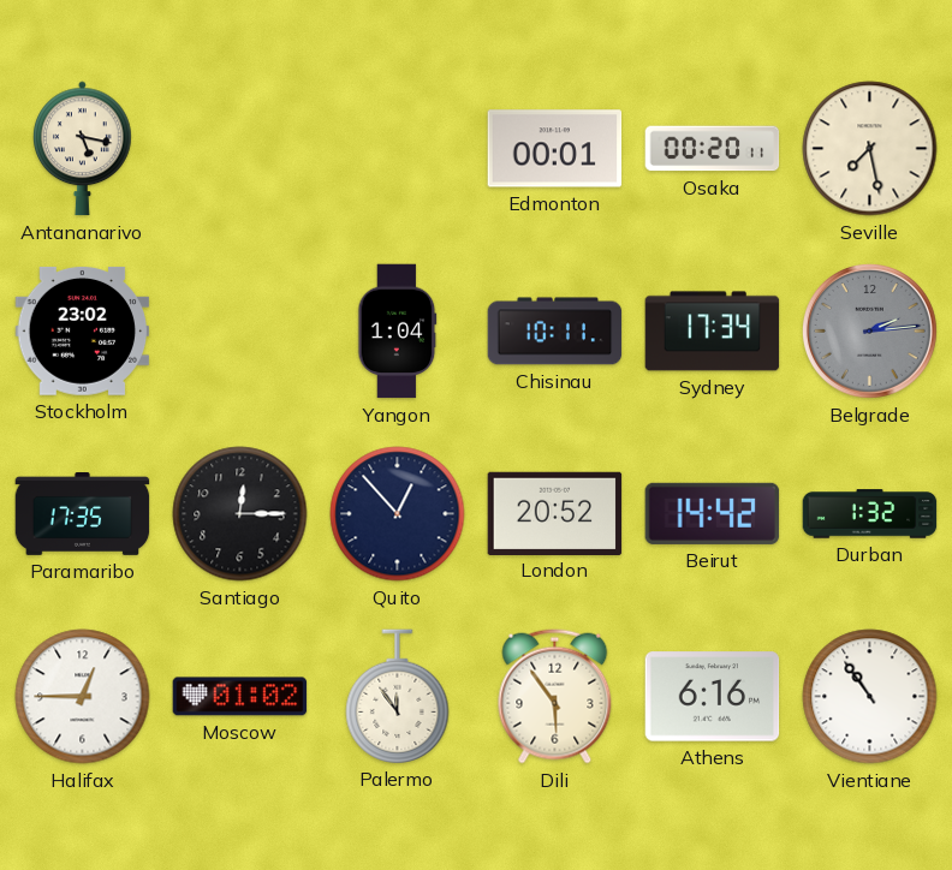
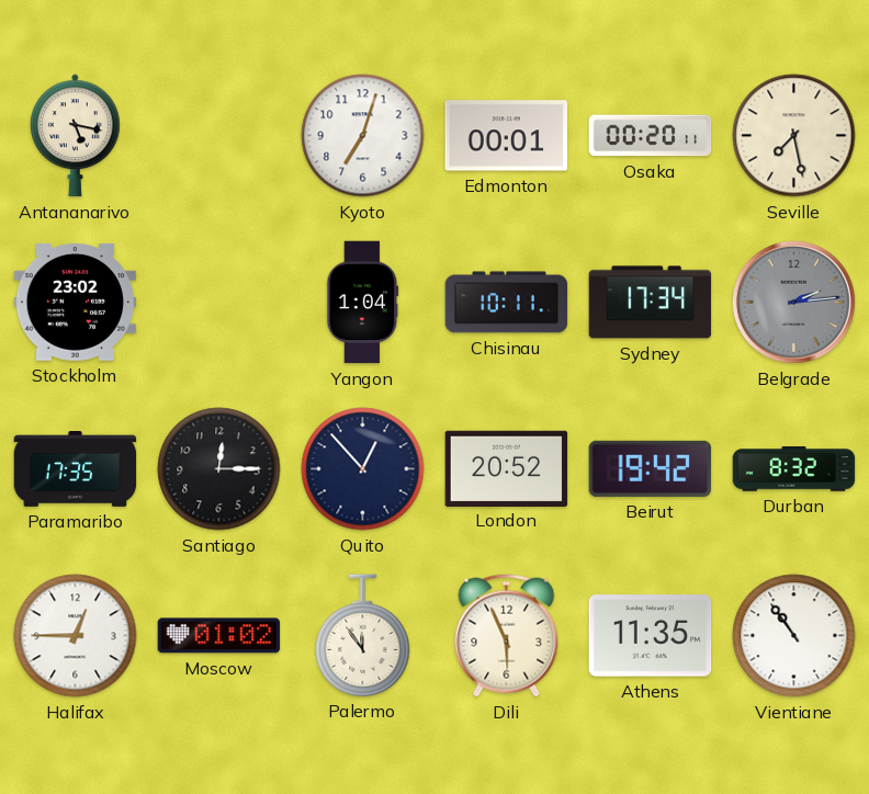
Kyoto: none -> 7:03
Beirut: 14:42 -> 19:42
Durban: 1:32 -> 8:32
Dili: 5:54 -> 5:56
Athens: 6:16 -> 11:35
